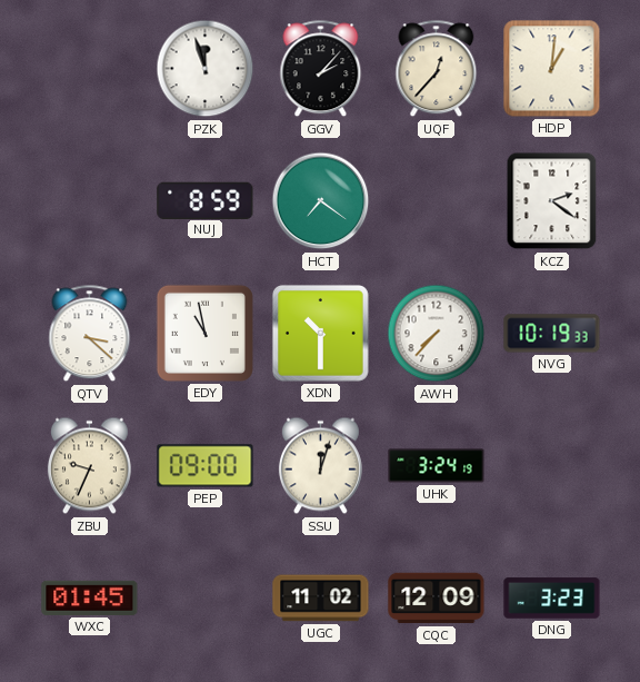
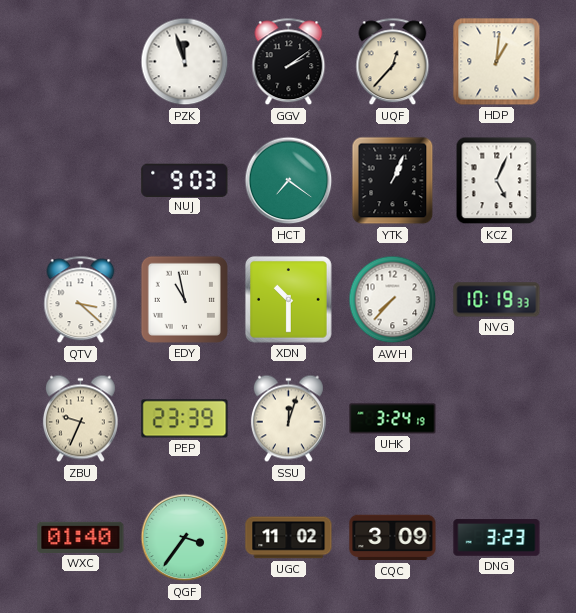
GGV: 2:07 -> 2:09
NUJ: 8:59 -> 9:03
YTK: none -> 1:04
KCZ: 2:21 -> 5:04
PEP: 09:00 -> 23:39
WXC: 01:45 -> 01:40
QGF: none -> 3:36
CQC: 12:09 -> 3:09
